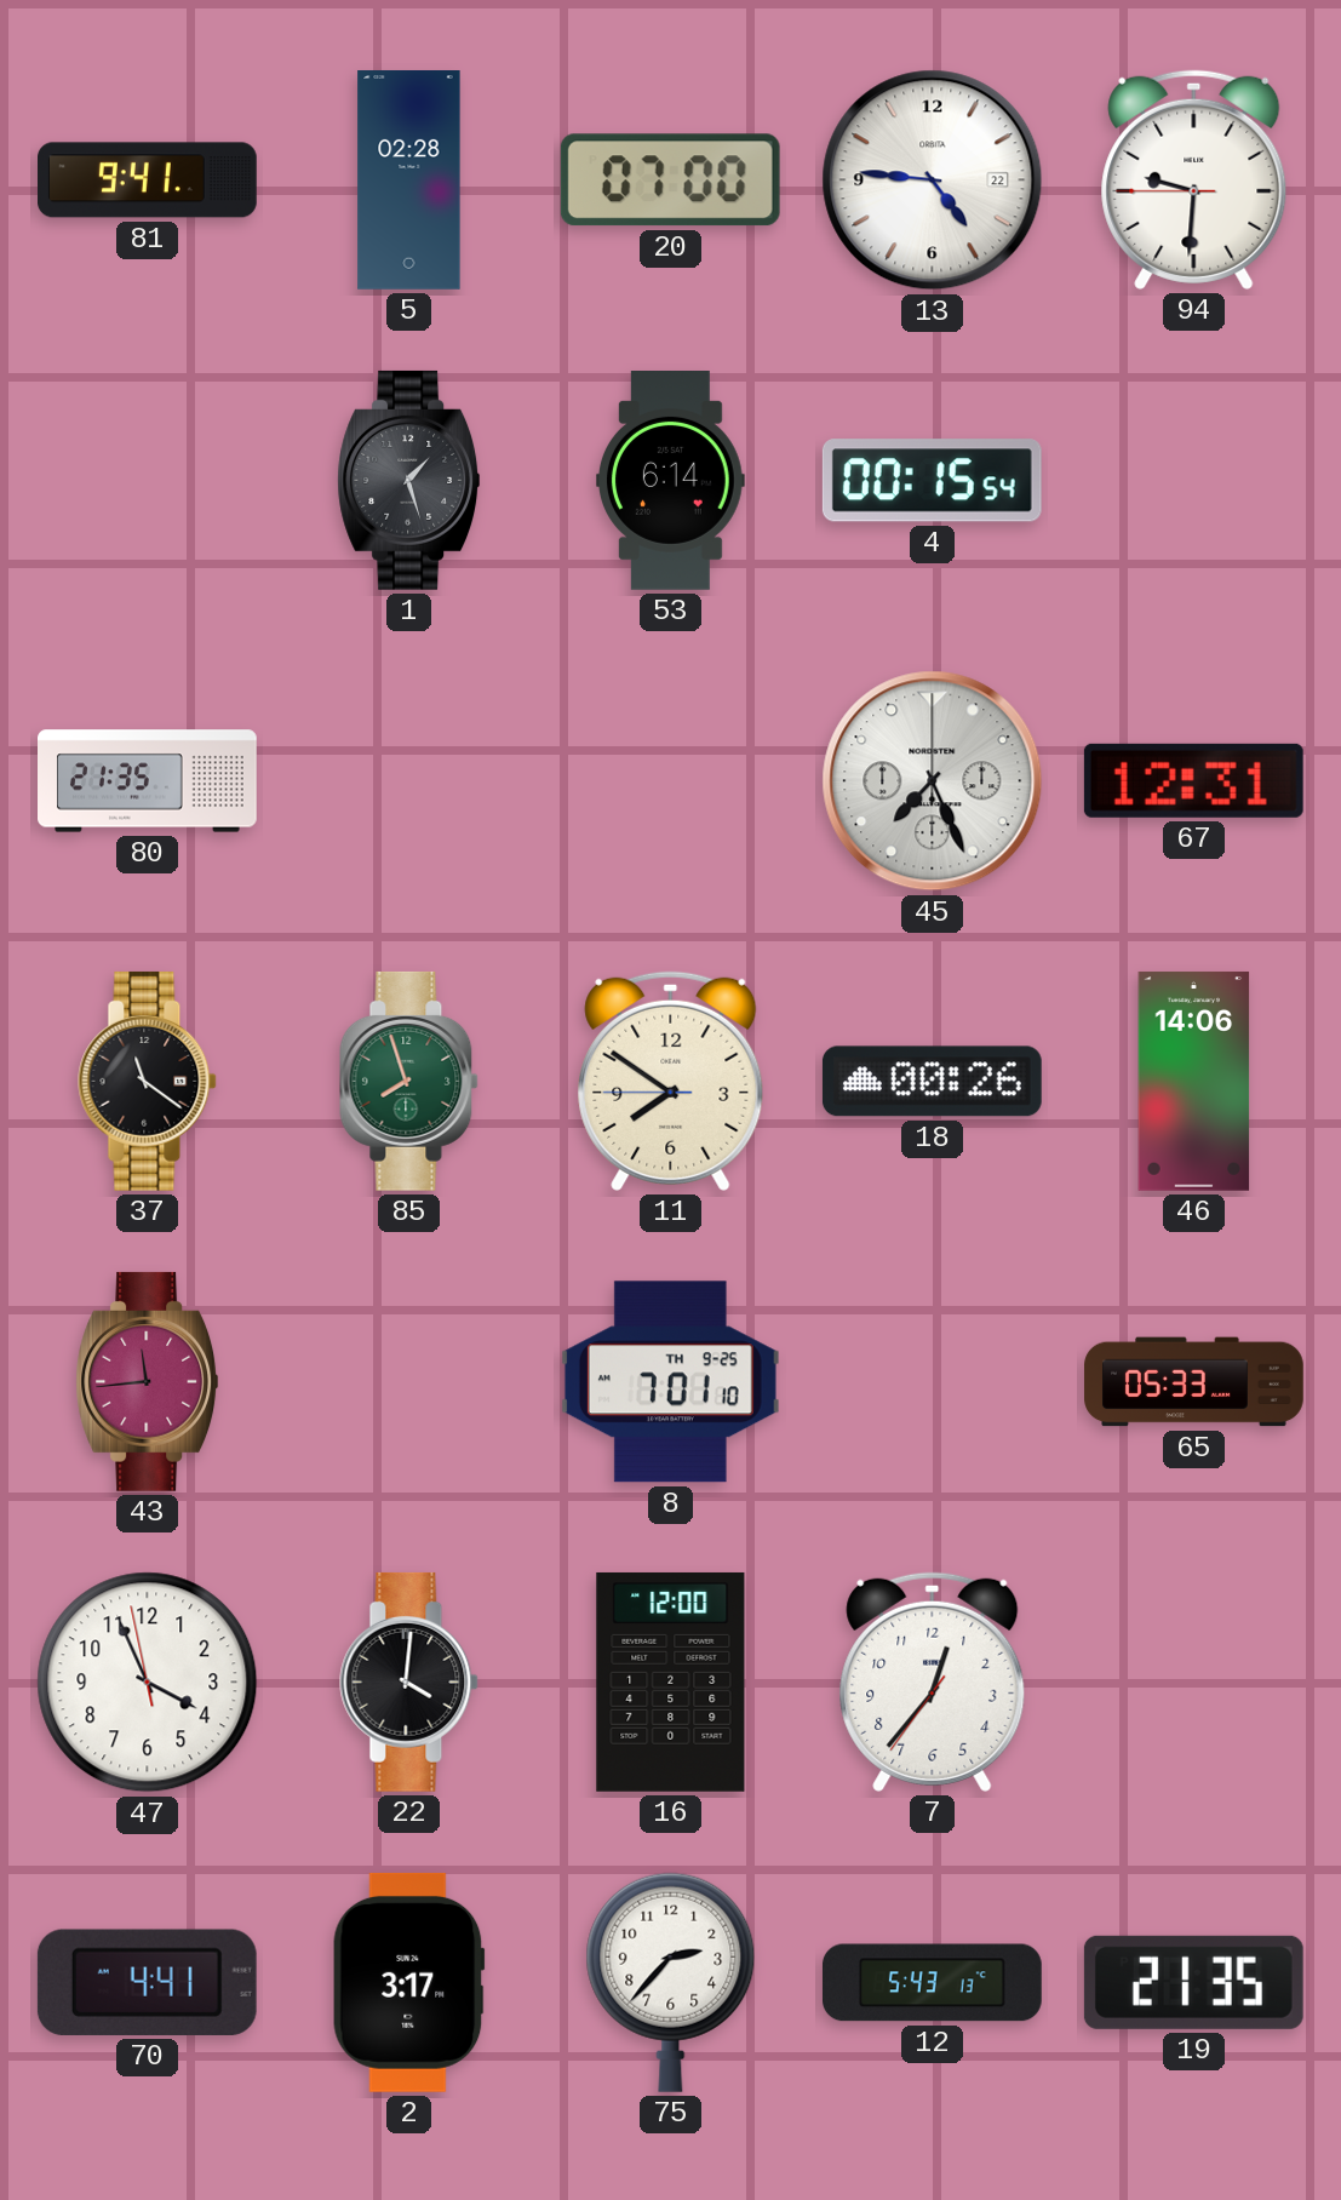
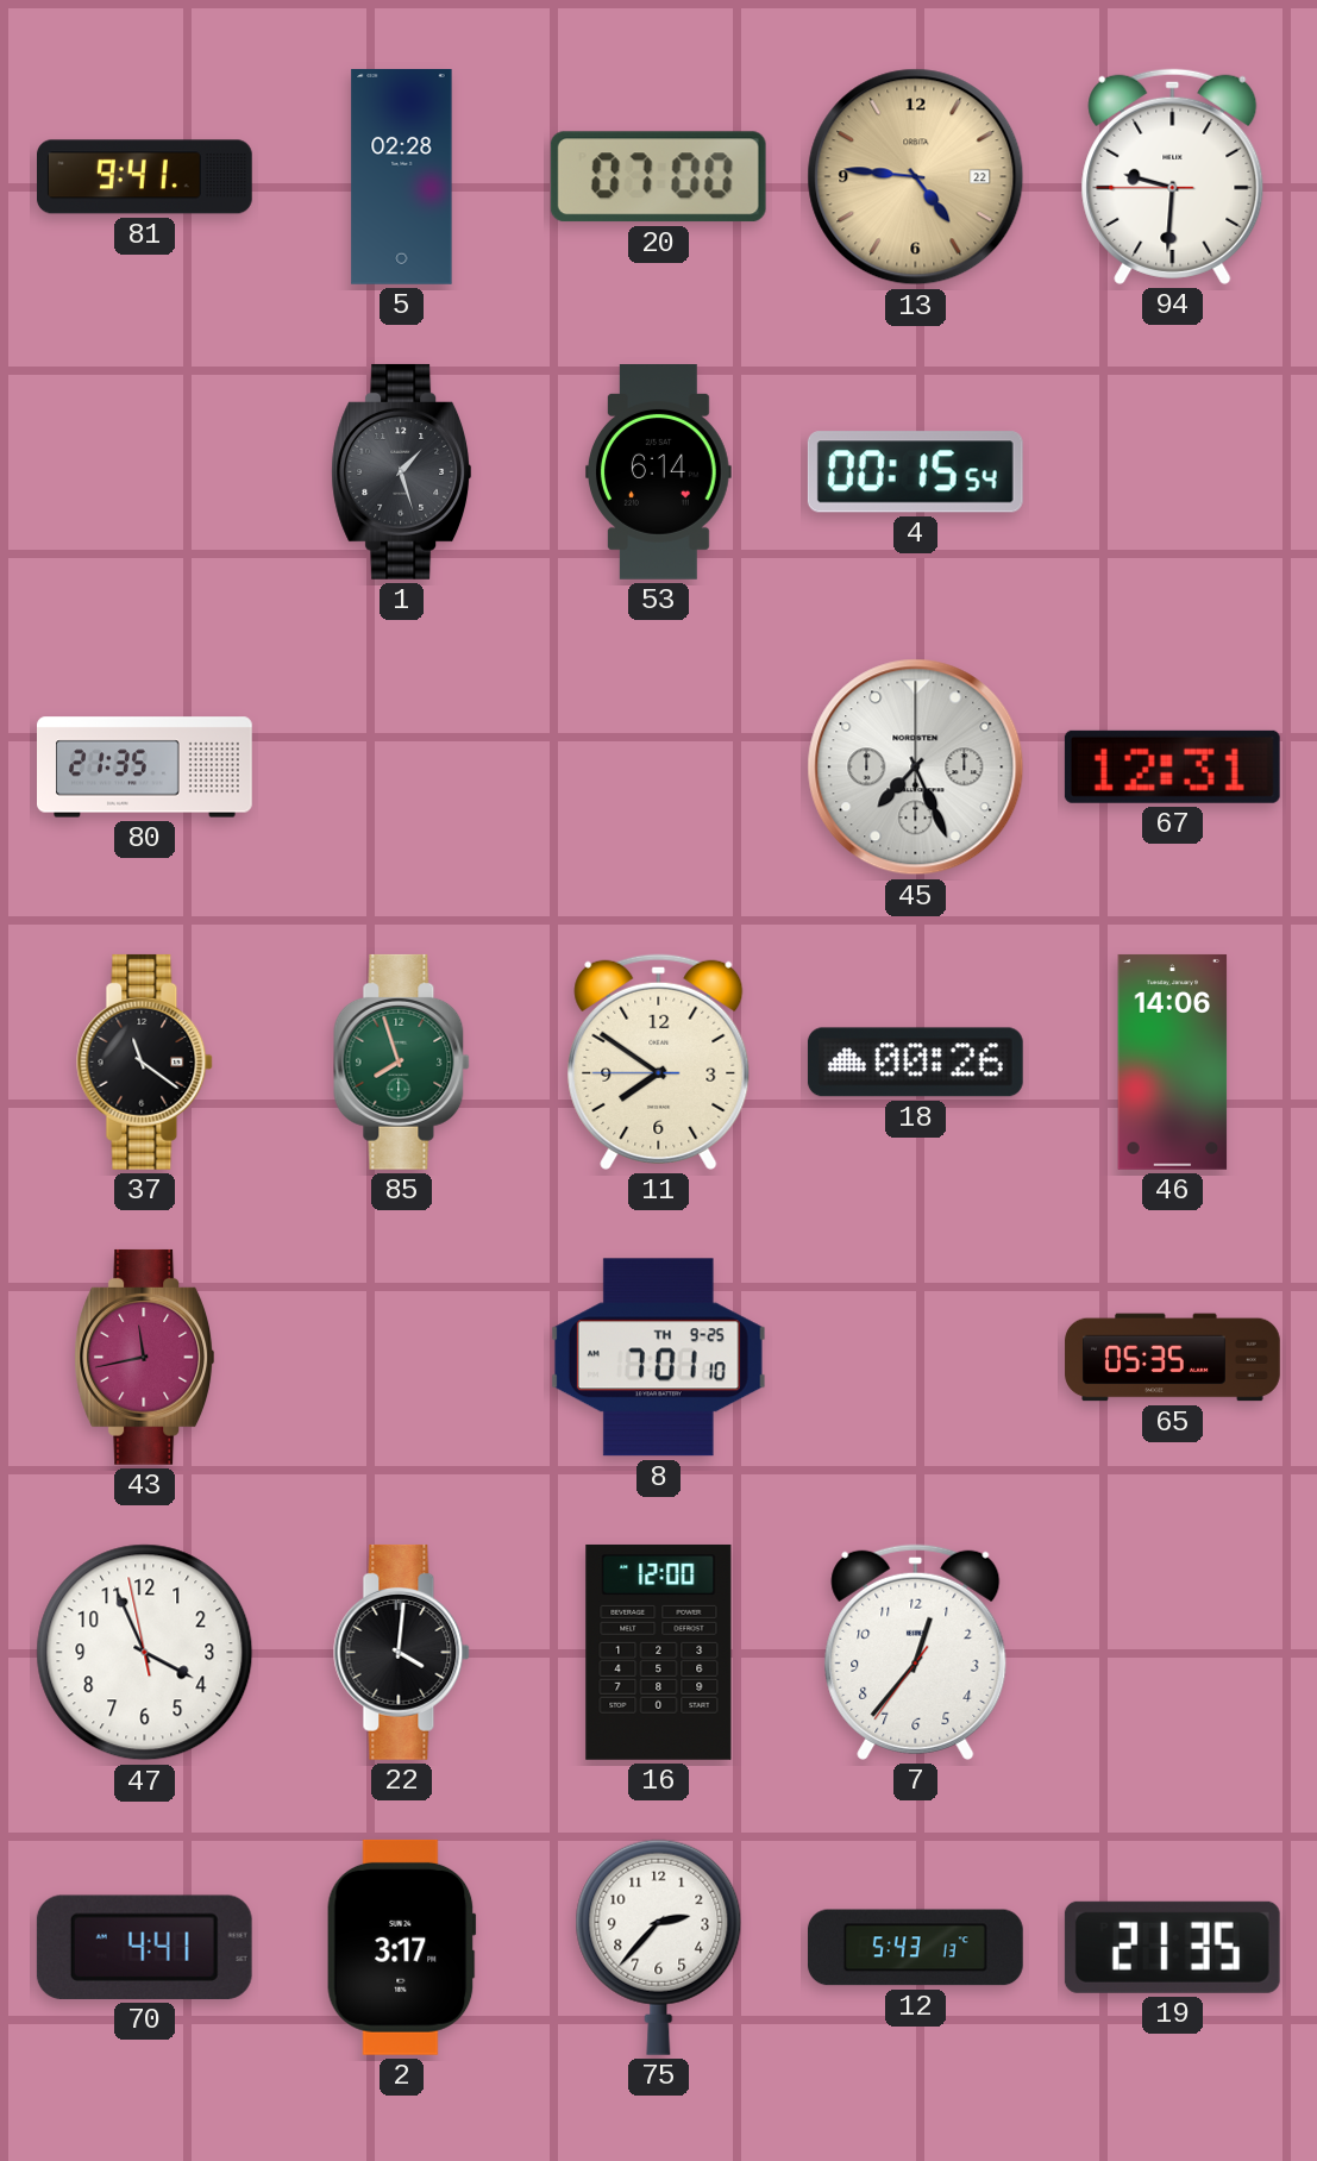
13 dial: white -> champagne
43: 11:44 -> 11:43
65: 05:33 -> 05:35
